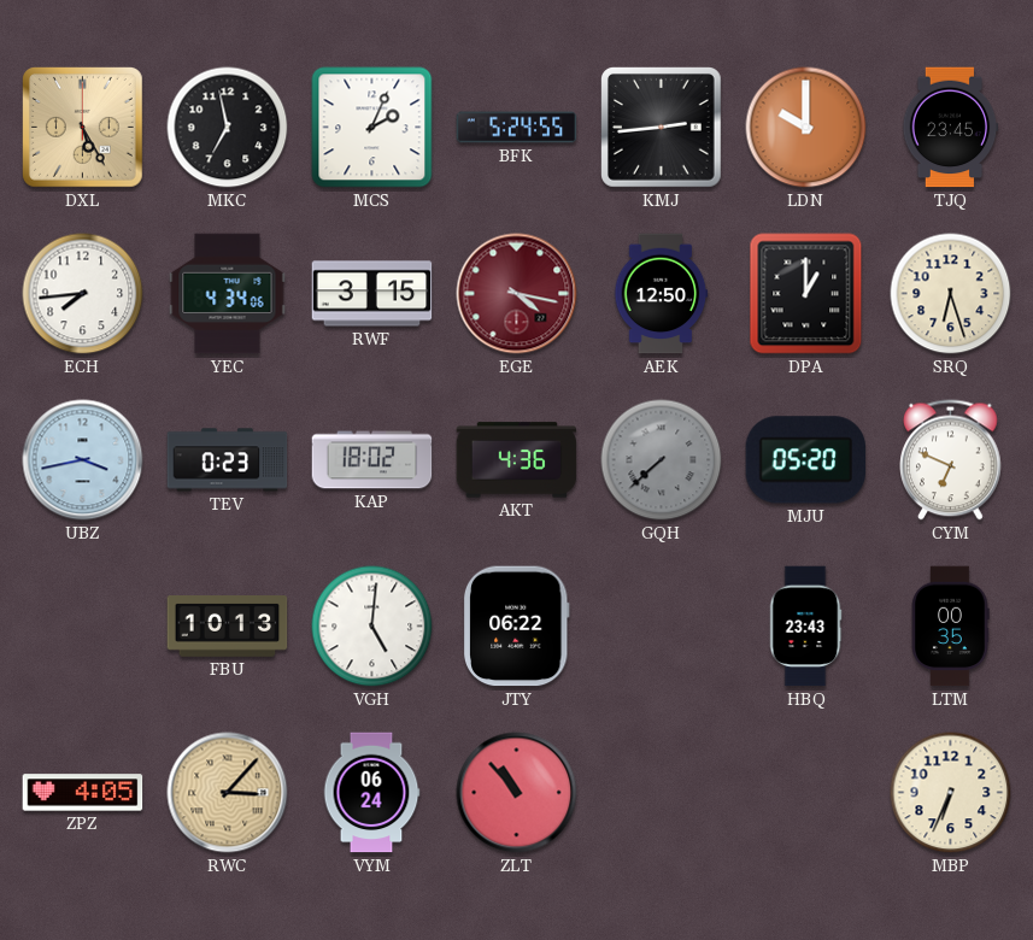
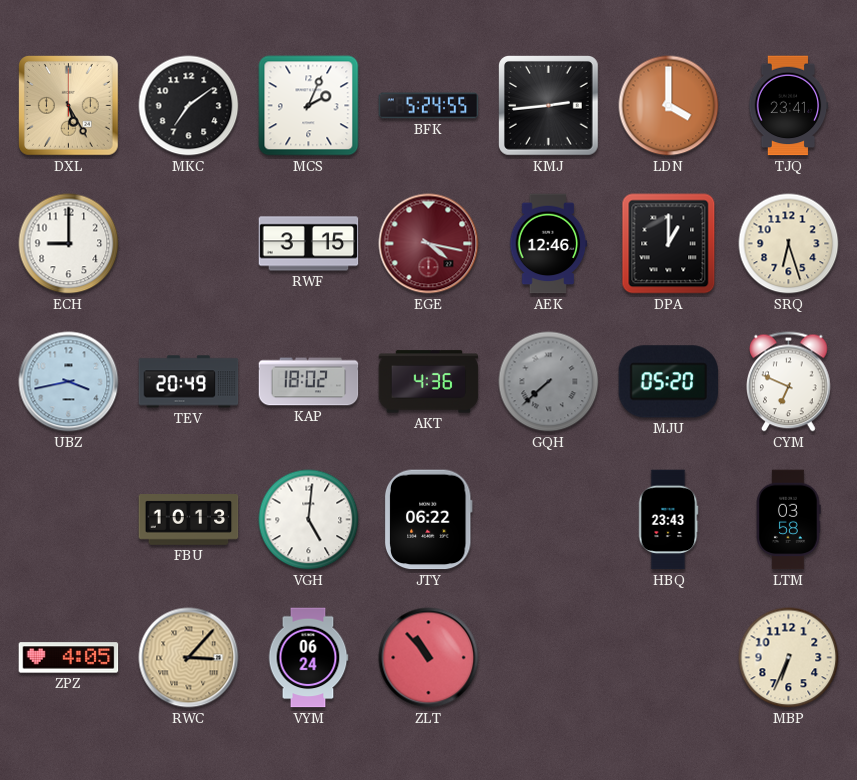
MKC: 6:58 -> 7:09
LDN: 10:00 -> 4:00
TJQ: 23:45 -> 23:41
ECH: 7:44 -> 9:00
YEC: 4:34 -> none
AEK: 12:50 -> 12:46
TEV: 0:23 -> 20:49
LTM: 00:35 -> 03:58
